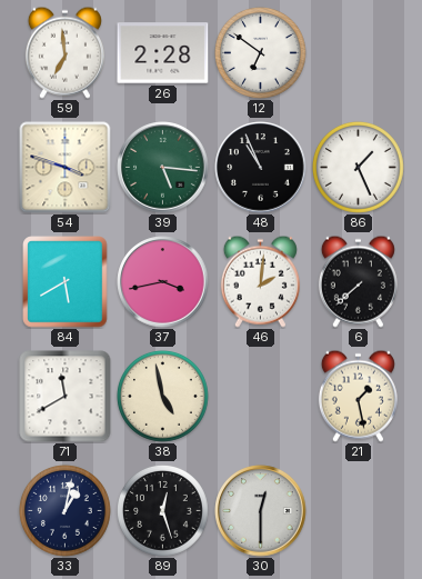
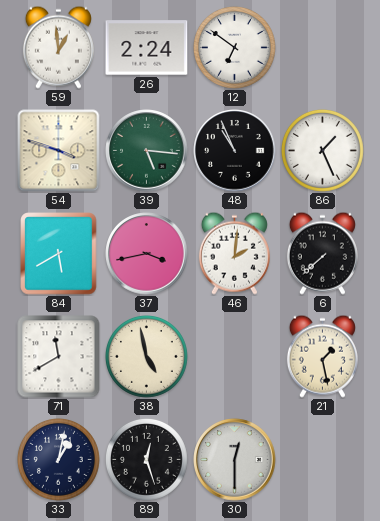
59: 6:59 -> 12:59
26: 2:28 -> 2:24
